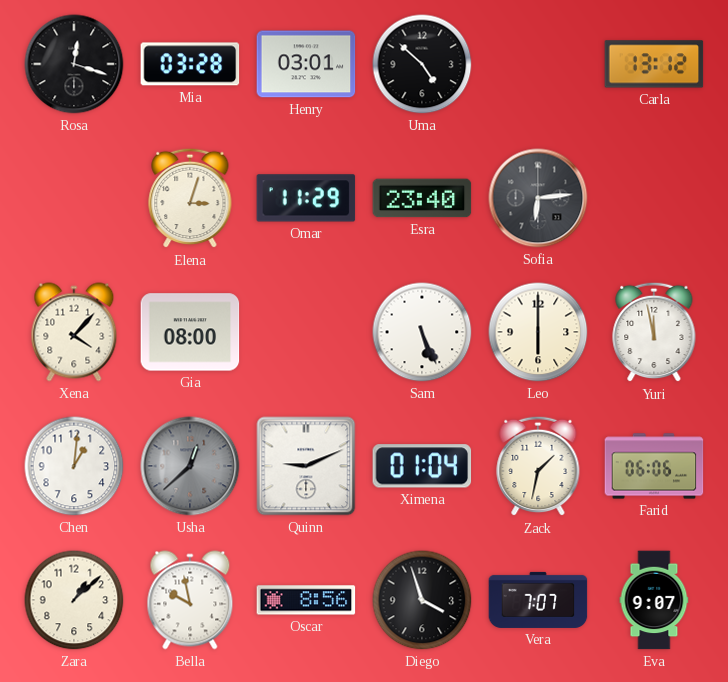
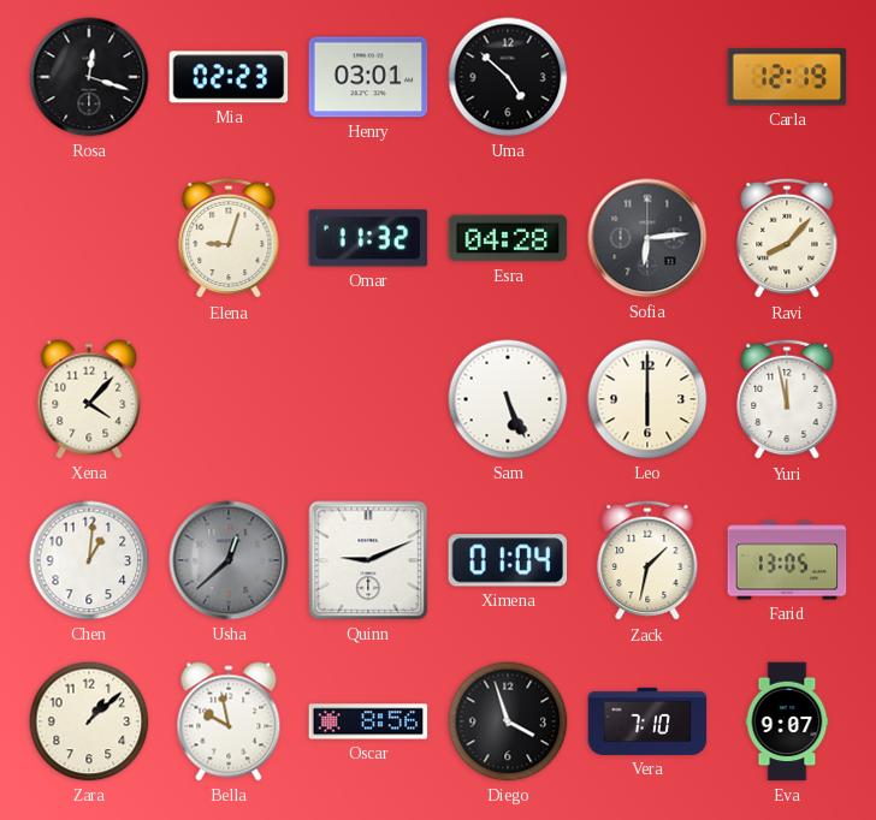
Mia: 03:28 -> 02:23
Carla: 13:12 -> 12:19
Elena: 3:03 -> 9:03
Omar: 11:29 -> 11:32
Esra: 23:40 -> 04:28
Ravi: none -> 8:07
Gia: 08:00 -> none
Farid: 06:06 -> 13:05
Vera: 7:07 -> 7:10
